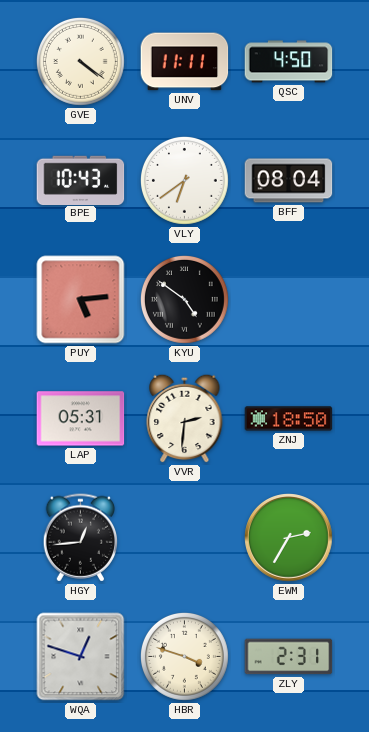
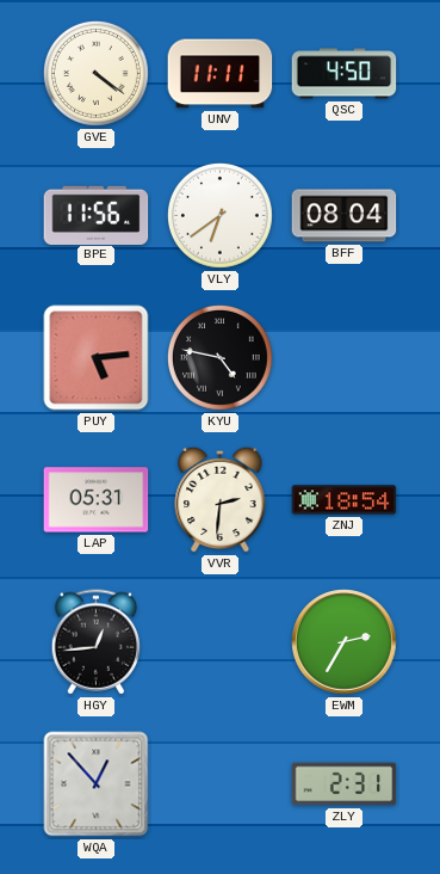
BPE: 10:43 -> 11:56
KYU: 4:51 -> 4:47
ZNJ: 18:50 -> 18:54
WQA: 12:48 -> 12:53
HBR: 3:48 -> none
